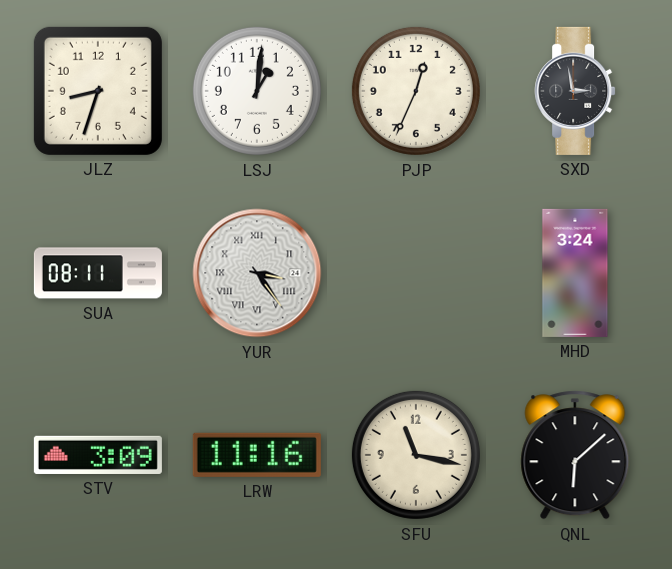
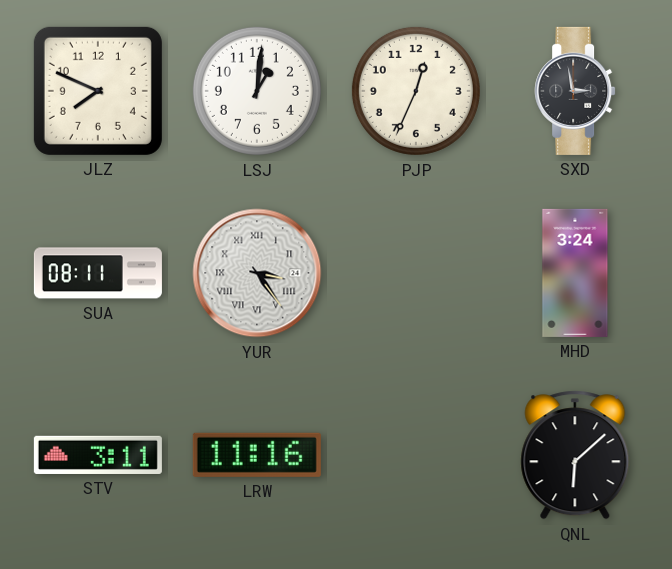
JLZ: 8:33 -> 7:49
STV: 3:09 -> 3:11
SFU: 11:17 -> none
